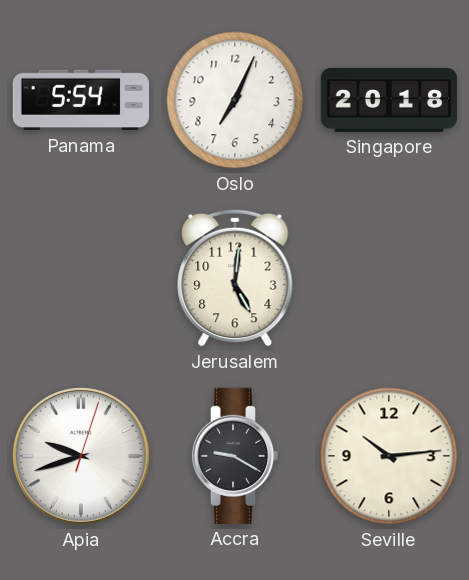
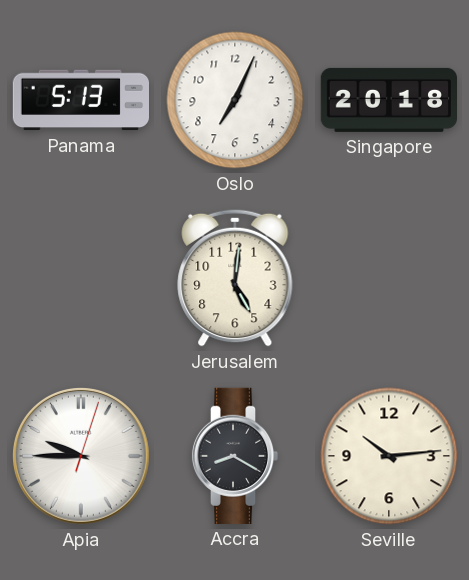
Panama: 5:54 -> 5:13
Apia: 9:42 -> 9:45
Accra: 9:20 -> 8:20
